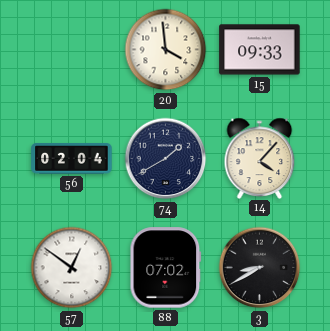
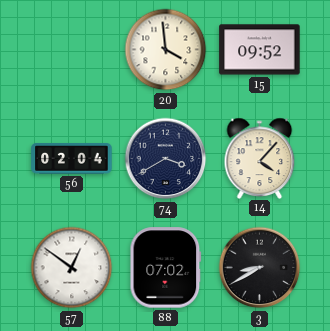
15: 09:33 -> 09:52
74: 1:40 -> 3:40
